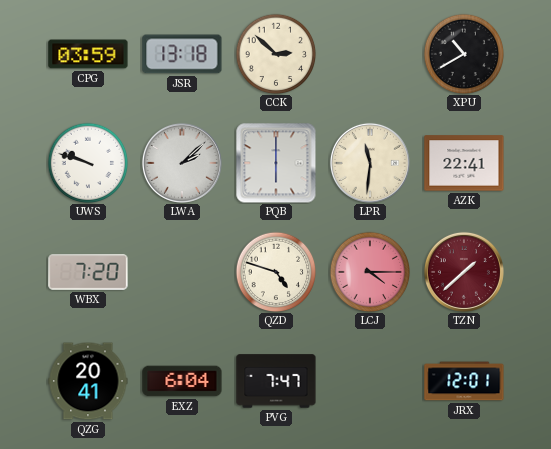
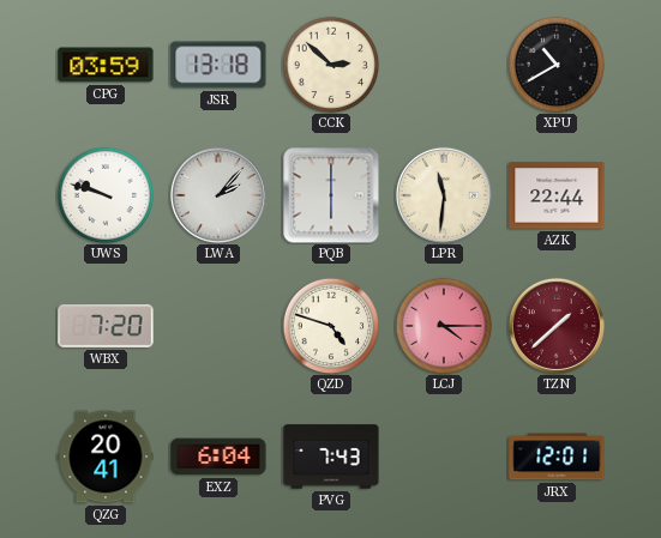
LWA: 2:08 -> 2:07
AZK: 22:41 -> 22:44
PVG: 7:47 -> 7:43
